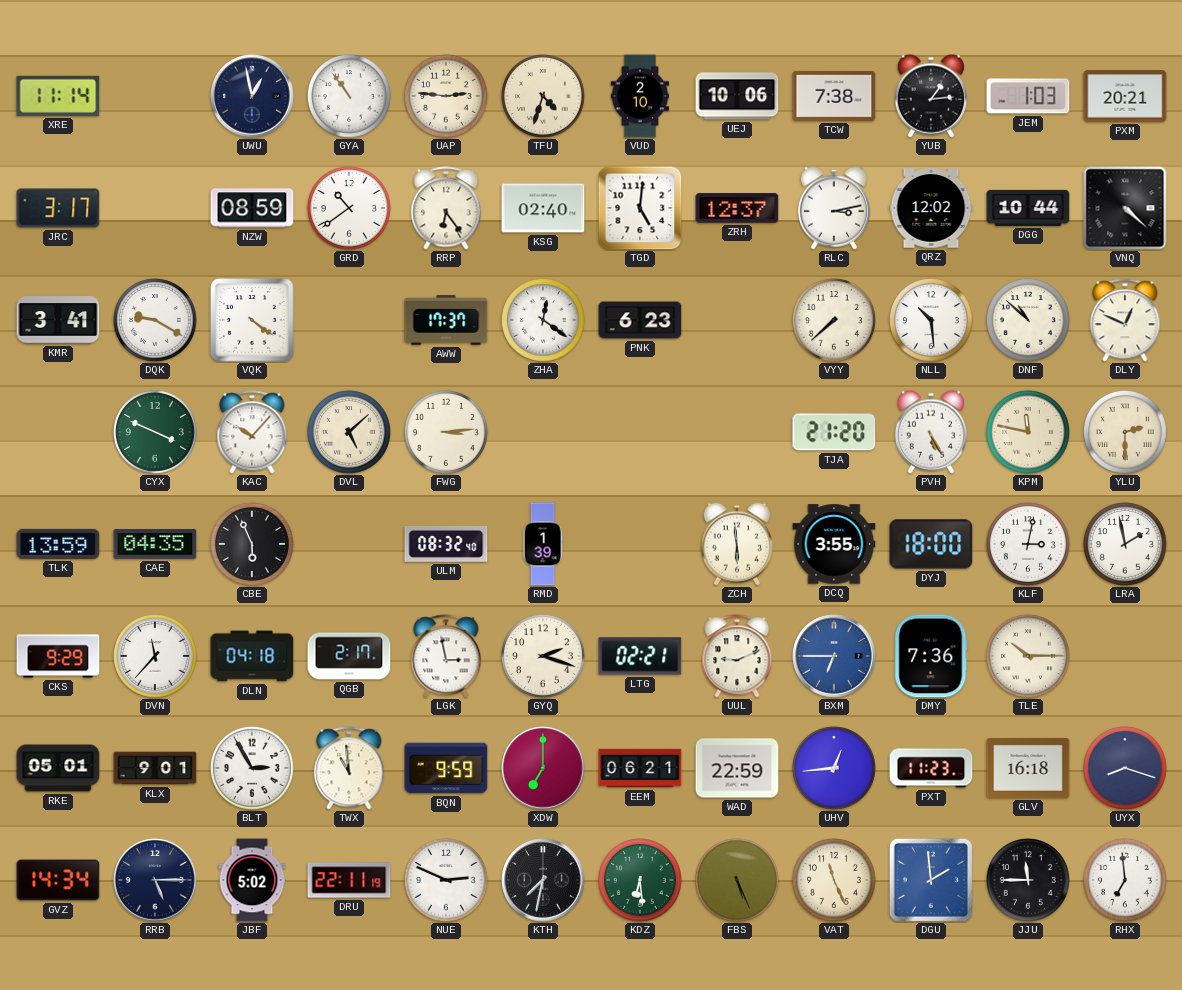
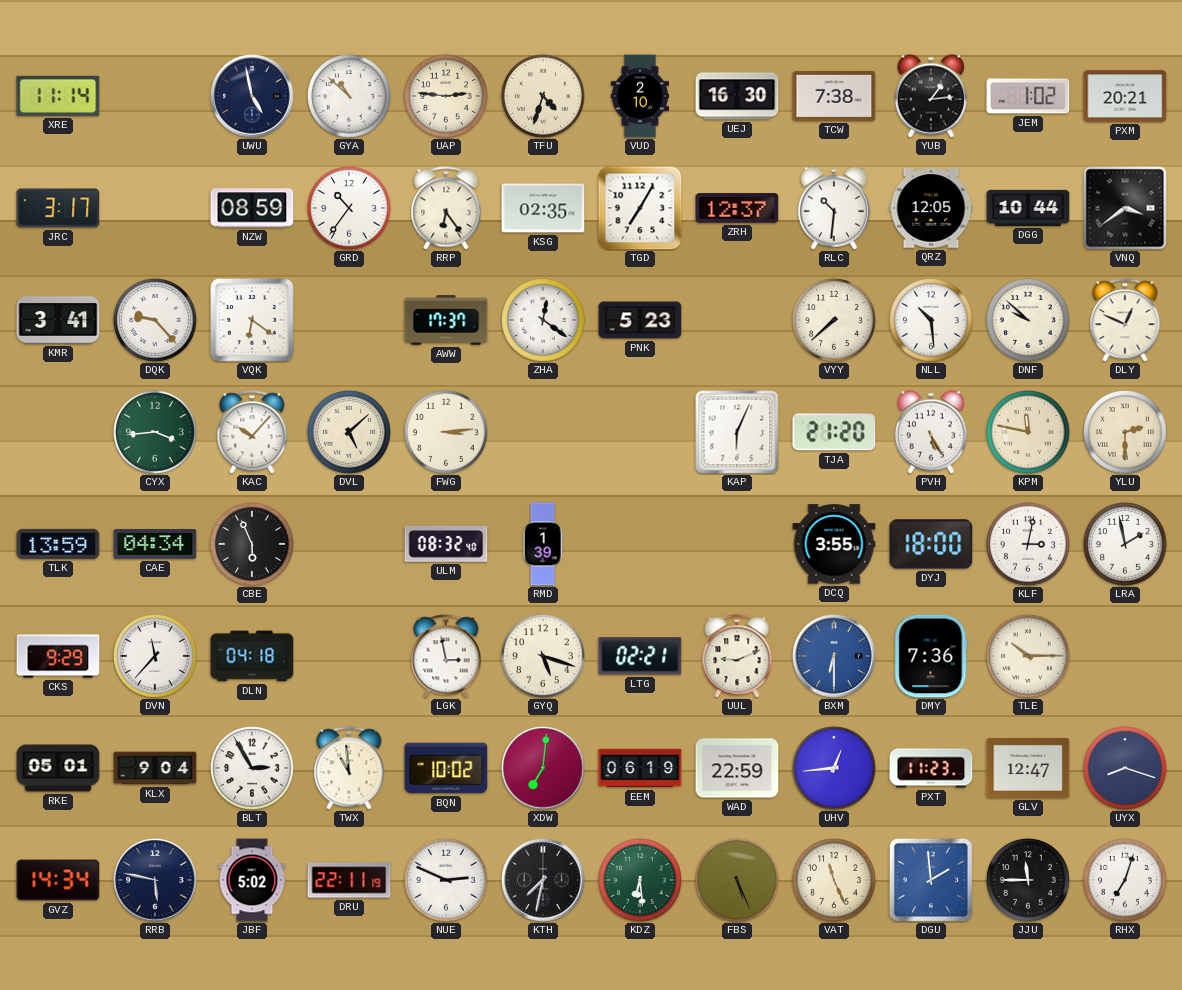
UWU: 12:58 -> 4:58
GYA: 10:54 -> 10:52
UEJ: 10:06 -> 16:30
JEM: 1:03 -> 1:02
GRD: 10:39 -> 10:36
KSG: 02:40 -> 02:35
TGD: 5:01 -> 7:05
RLC: 3:13 -> 10:31
QRZ: 12:02 -> 12:05
VNQ: 4:22 -> 3:39
DQK: 9:20 -> 9:23
VQK: 4:21 -> 6:21
PNK: 6:23 -> 5:23
DNF: 10:52 -> 9:52
CYX: 3:49 -> 3:44
KAP: none -> 6:04
CAE: 04:35 -> 04:34
ZCH: 5:59 -> none
QGB: 2:17 -> none
GYQ: 2:18 -> 5:18
BXM: 6:45 -> 6:30
KLX: 9:01 -> 9:04
BQN: 9:59 -> 10:02
XDW: 7:00 -> 7:01
EEM: 06:21 -> 06:19
GLV: 16:18 -> 12:47
RRB: 5:15 -> 5:47
RHX: 6:59 -> 7:03
